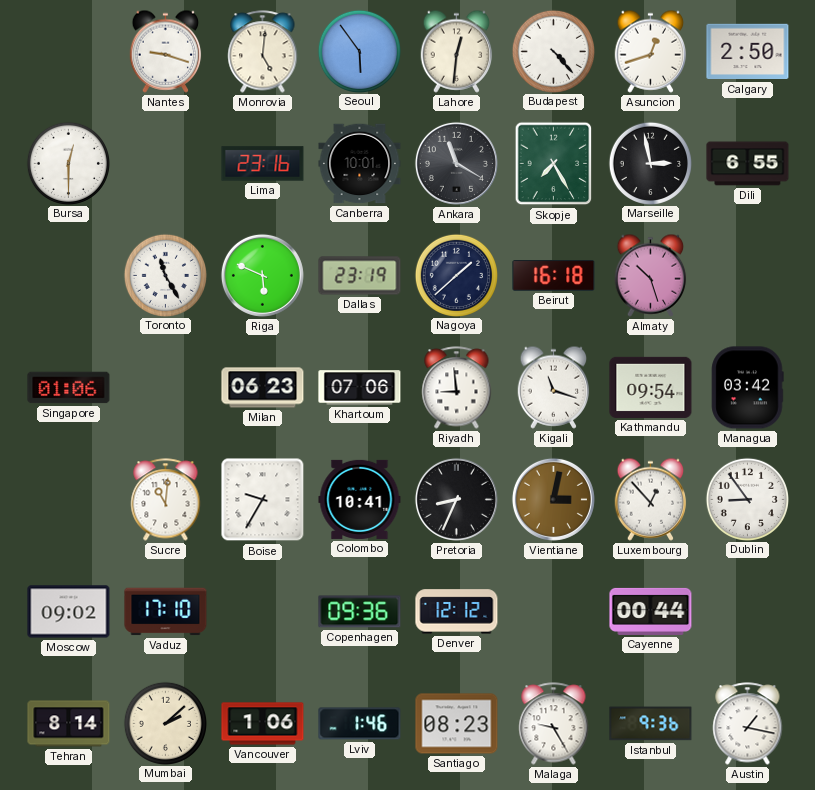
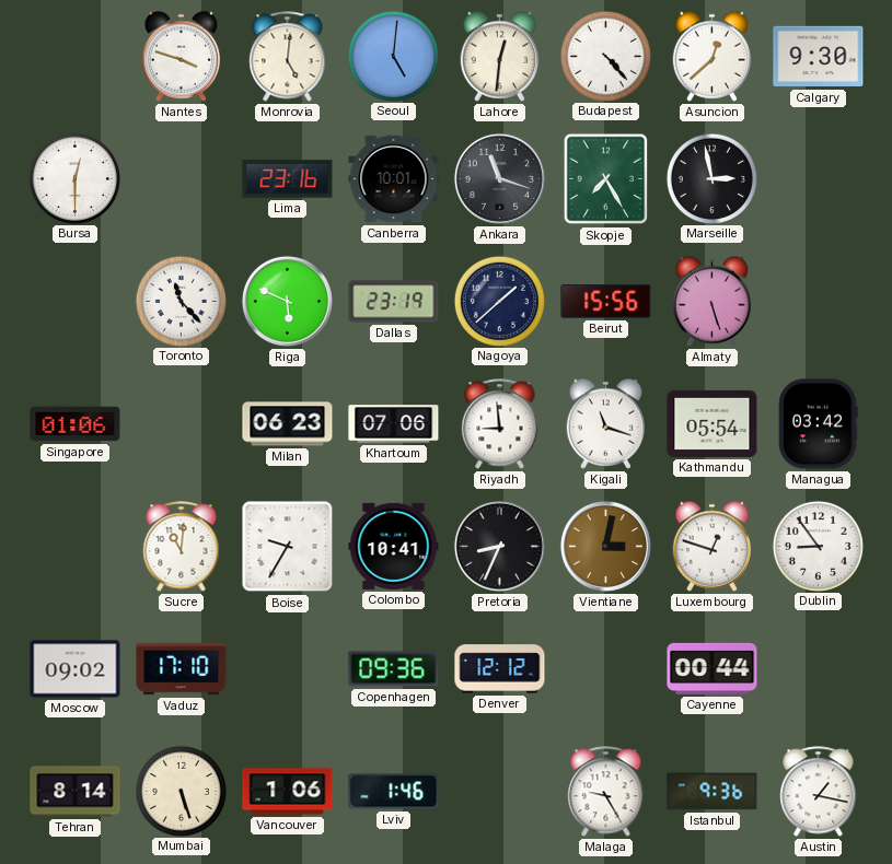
Nantes: 9:18 -> 3:48
Seoul: 5:54 -> 5:01
Asuncion: 12:42 -> 12:38
Calgary: 2:50 -> 9:30
Ankara: 11:20 -> 11:18
Dili: 6:55 -> none
Toronto: 11:25 -> 11:23
Beirut: 16:18 -> 15:56
Almaty: 10:27 -> 5:27
Kathmandu: 09:54 -> 05:54
Luxembourg: 12:53 -> 12:48
Mumbai: 2:08 -> 5:27
Santiago: 08:23 -> none
